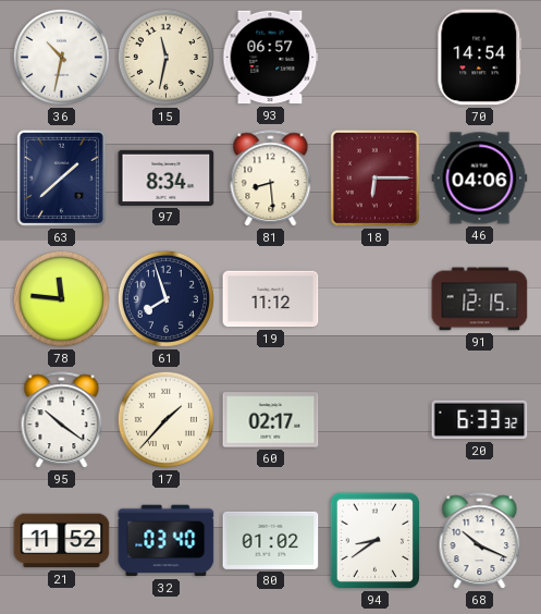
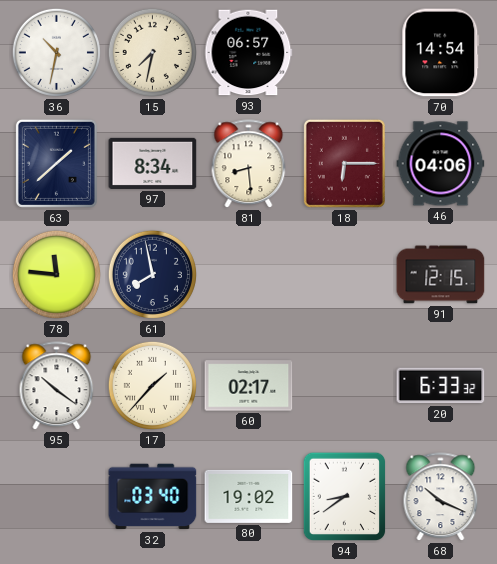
15: 11:32 -> 7:32
61: 7:57 -> 7:58
19: 11:12 -> none
21: 11:52 -> none
80: 01:02 -> 19:02
